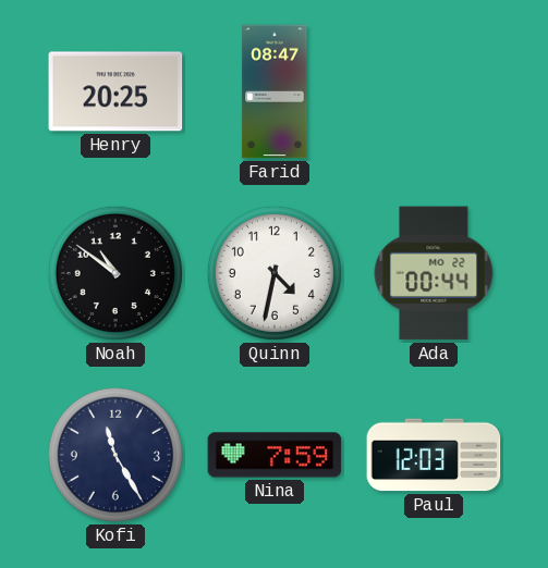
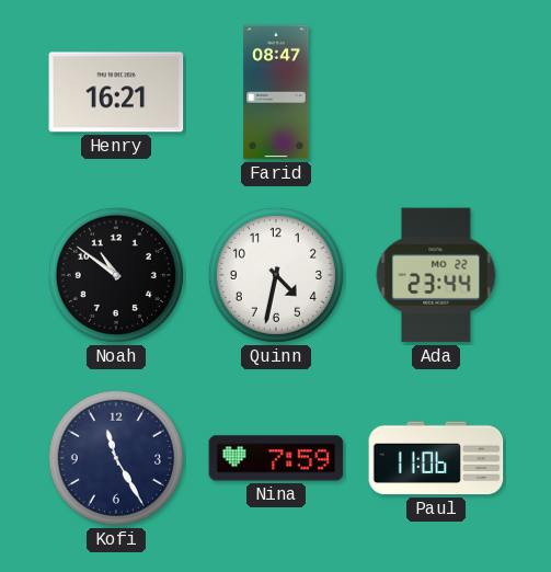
Henry: 20:25 -> 16:21
Ada: 00:44 -> 23:44
Paul: 12:03 -> 11:06
